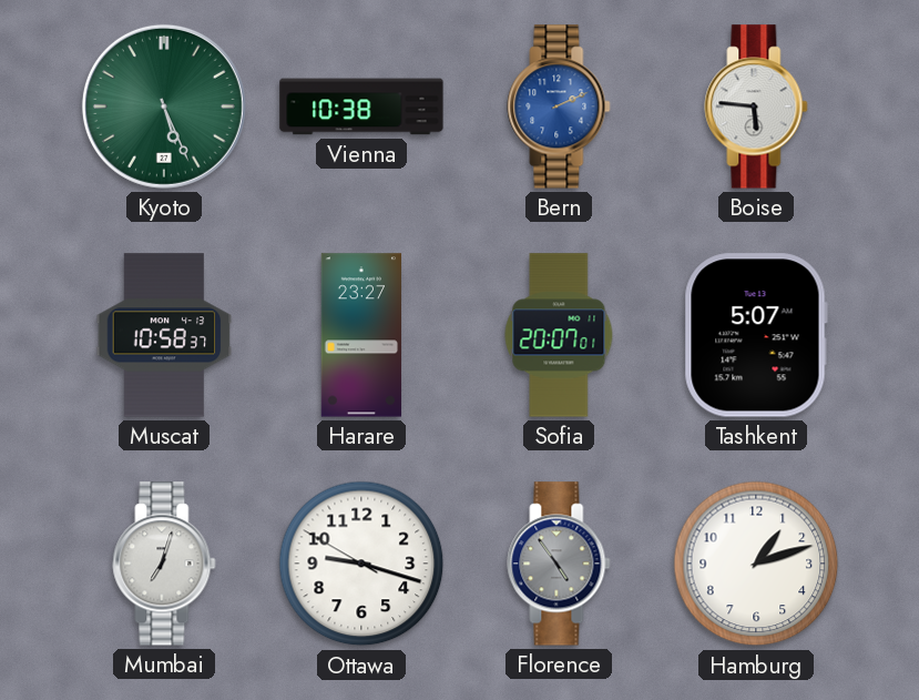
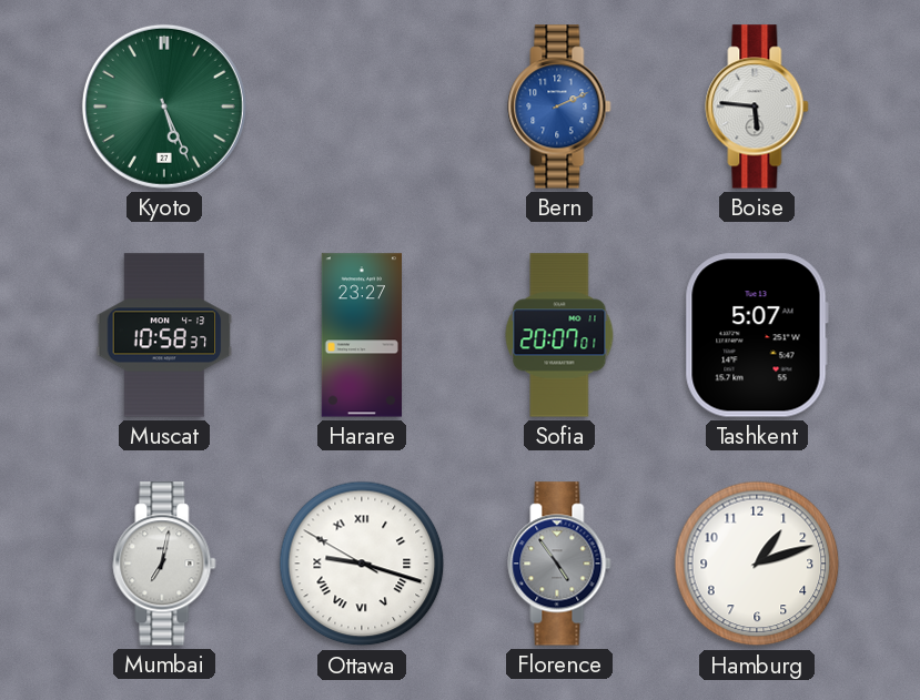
Vienna: 10:38 -> none
Mumbai: 7:03 -> 7:02
Ottawa numerals: Arabic -> Roman
